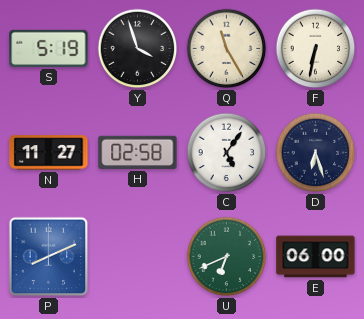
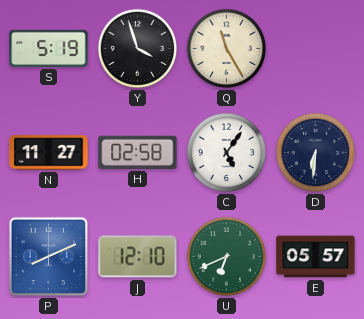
F: 6:32 -> none
D: 6:27 -> 6:31
J: none -> 12:10
E: 06:00 -> 05:57
